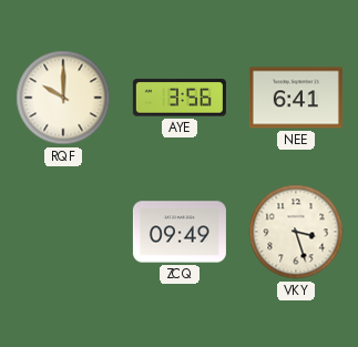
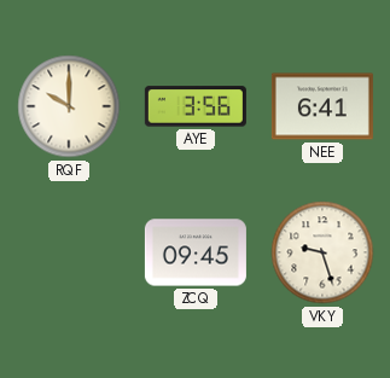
ZCQ: 09:49 -> 09:45
VKY: 3:27 -> 9:27
